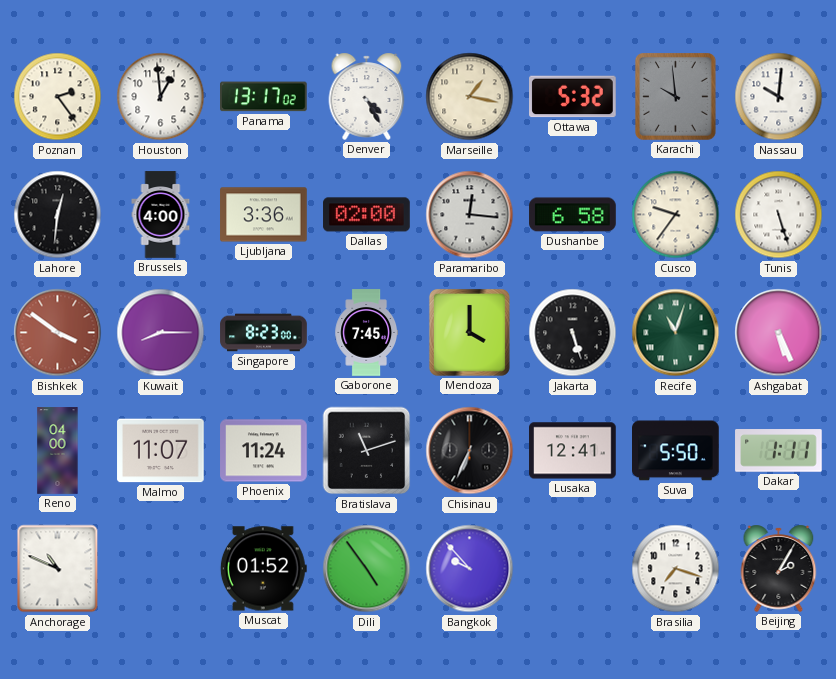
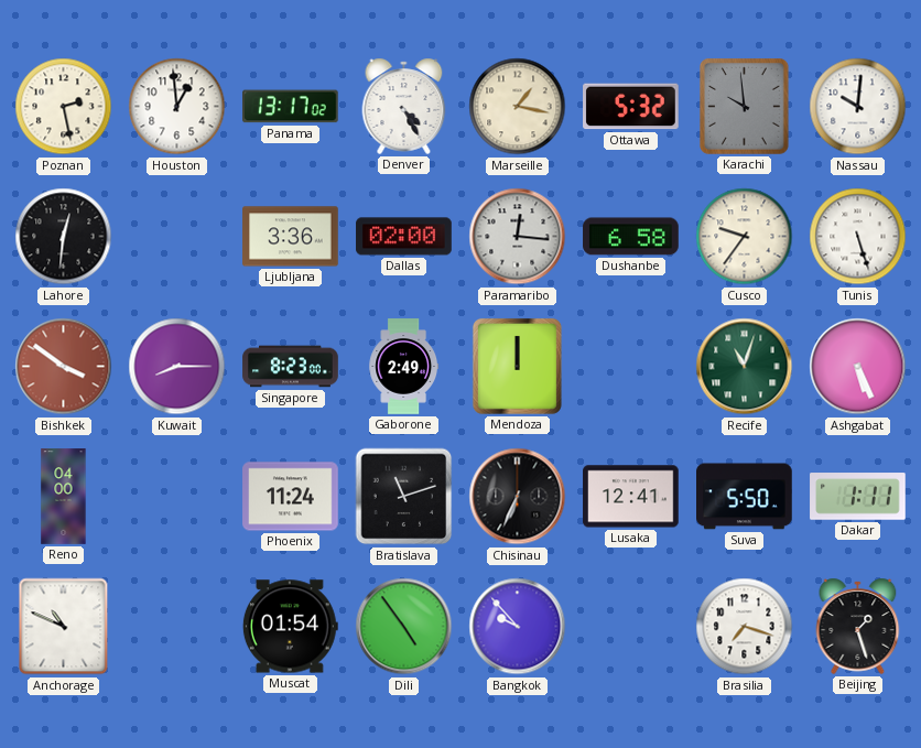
Poznan: 2:24 -> 2:28
Brussels: 4:00 -> none
Gaborone: 7:45 -> 2:49
Mendoza: 4:00 -> 12:00
Jakarta: 5:27 -> none
Malmo: 11:07 -> none
Muscat: 01:52 -> 01:54
Beijing: 2:05 -> 1:27
